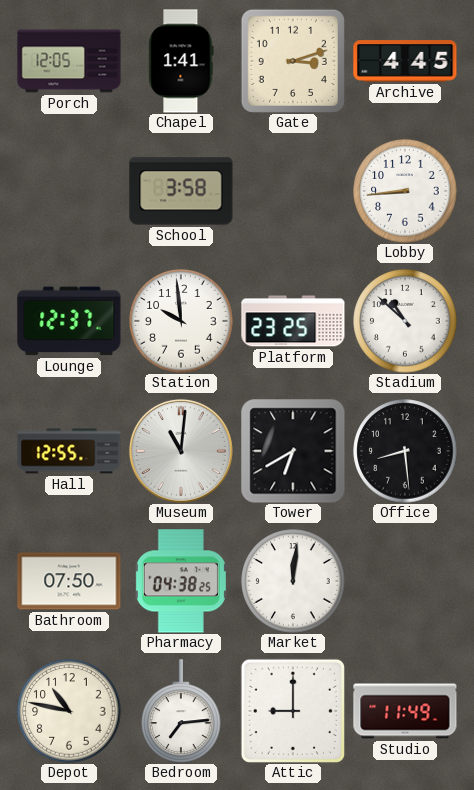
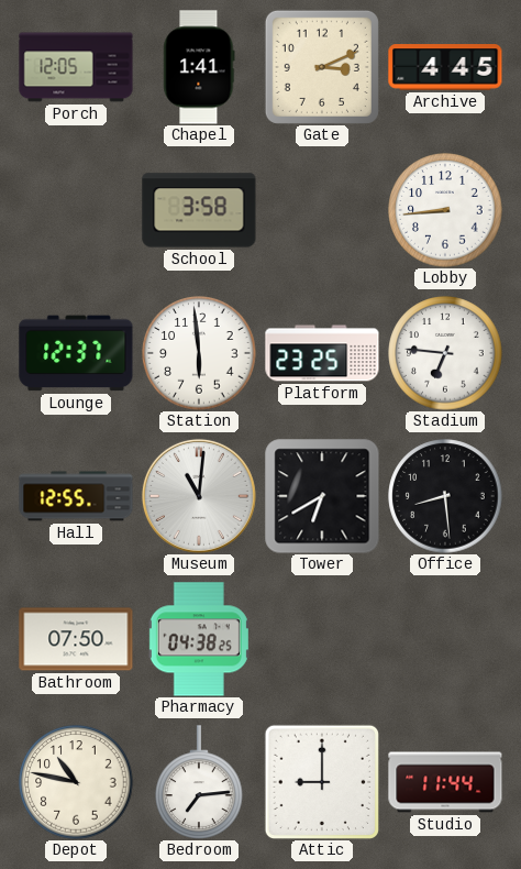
Gate: 3:12 -> 3:11
Station: 9:59 -> 5:59
Stadium: 10:52 -> 6:46
Market: 12:01 -> none
Studio: 11:49 -> 11:44
